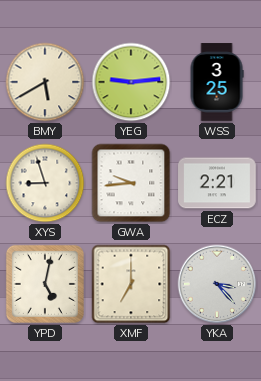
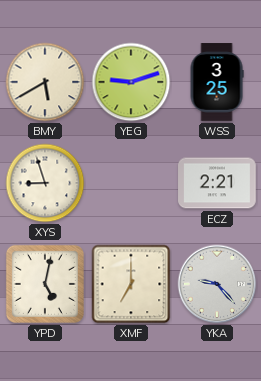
YEG: 9:14 -> 9:12
GWA: 9:44 -> none
YKA: 3:23 -> 9:23
